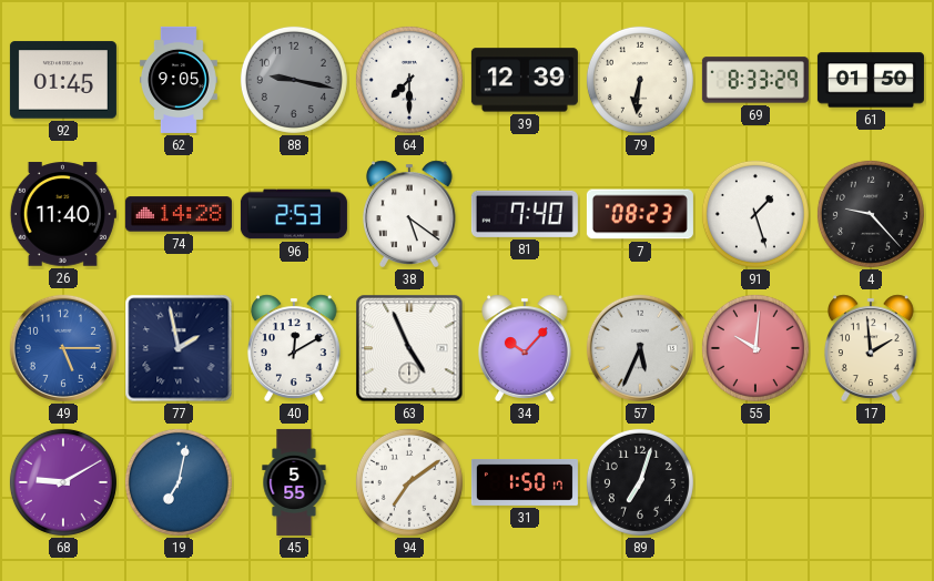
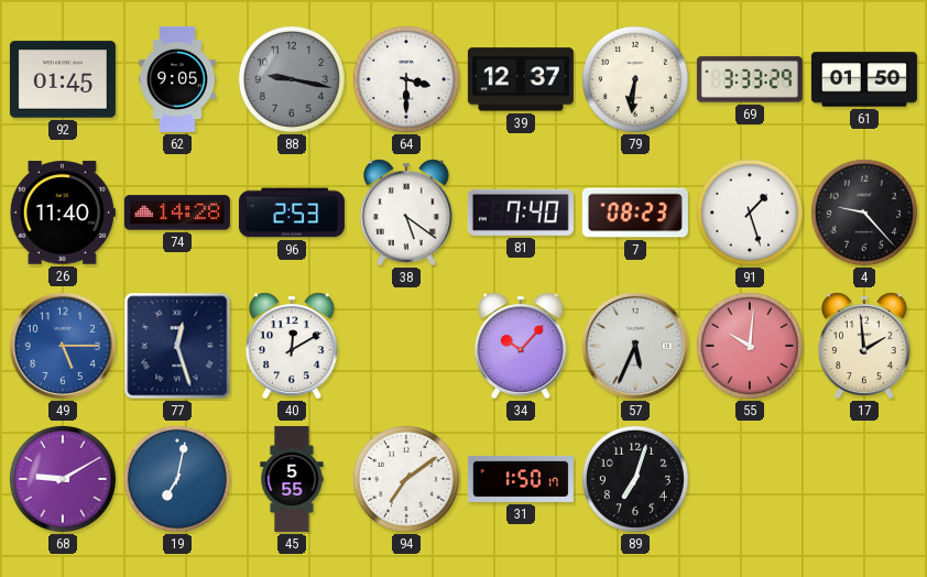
64: 7:30 -> 3:30
39: 12:39 -> 12:37
69: 8:33 -> 3:33
77: 1:58 -> 12:27
63: 4:56 -> none
